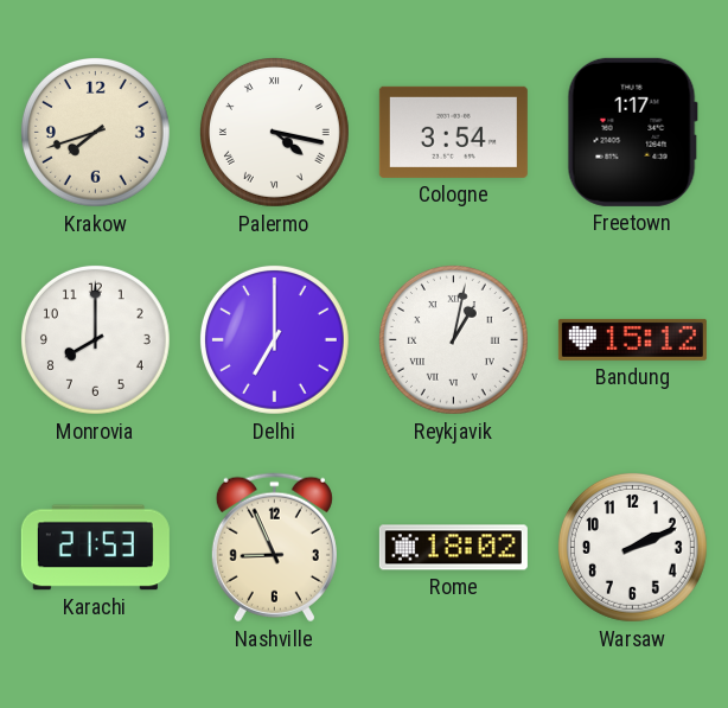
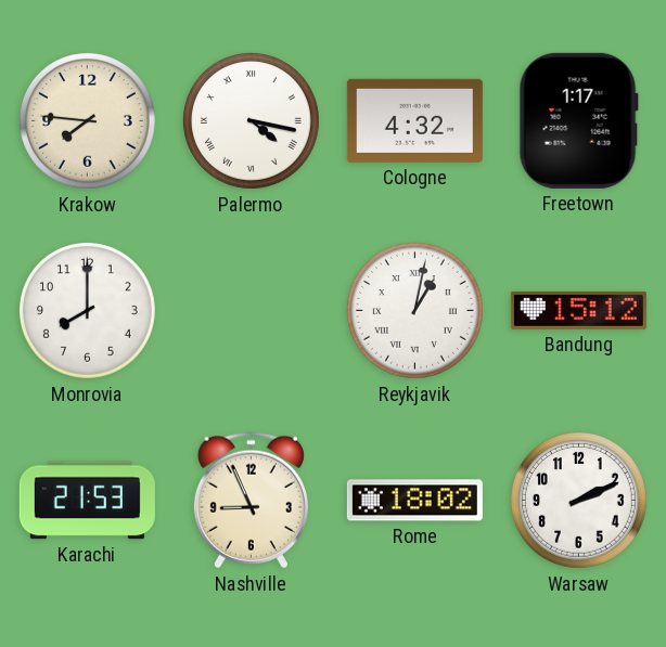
Krakow: 7:42 -> 7:46
Cologne: 3:54 -> 4:32
Delhi: 7:00 -> none
